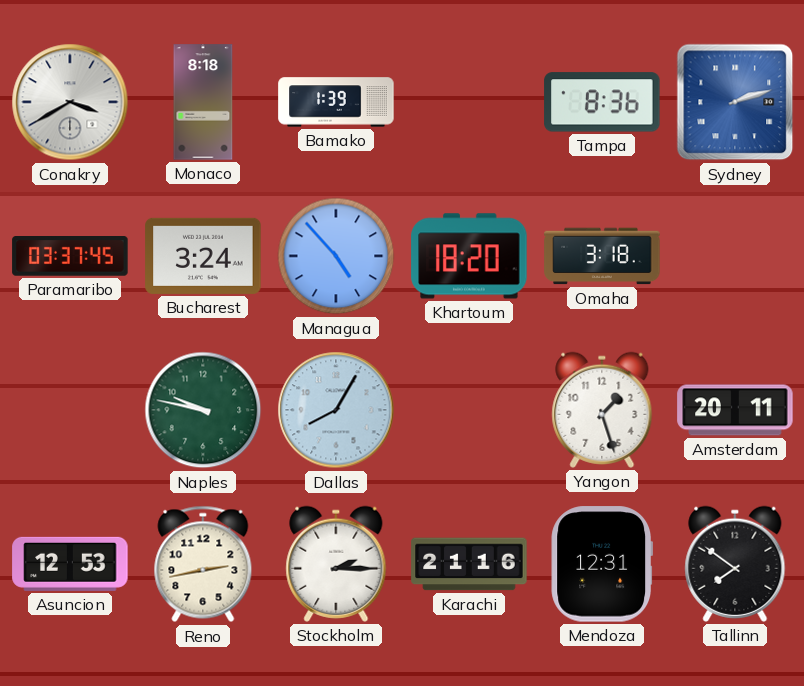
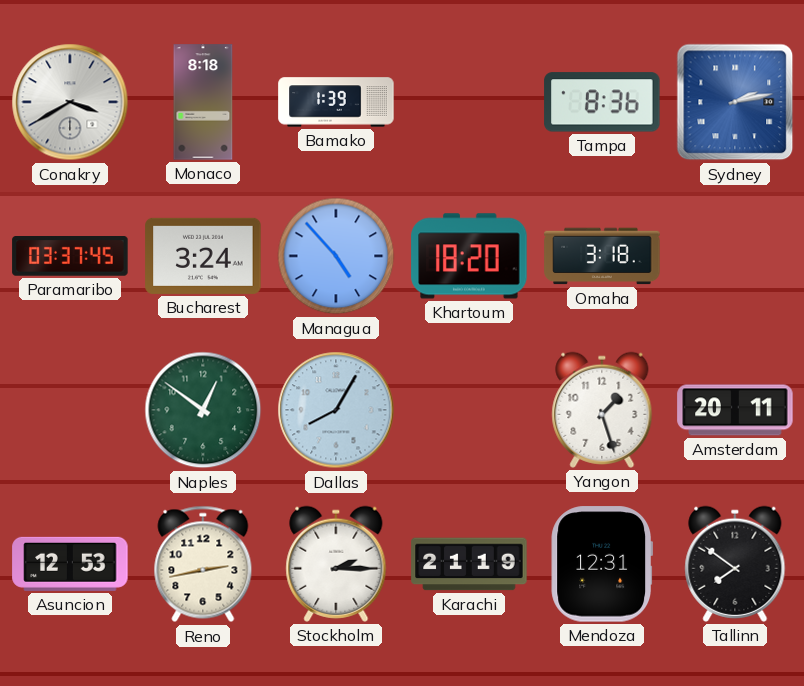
Sydney: 2:12 -> 2:13
Naples: 9:47 -> 12:51
Karachi: 21:16 -> 21:19
